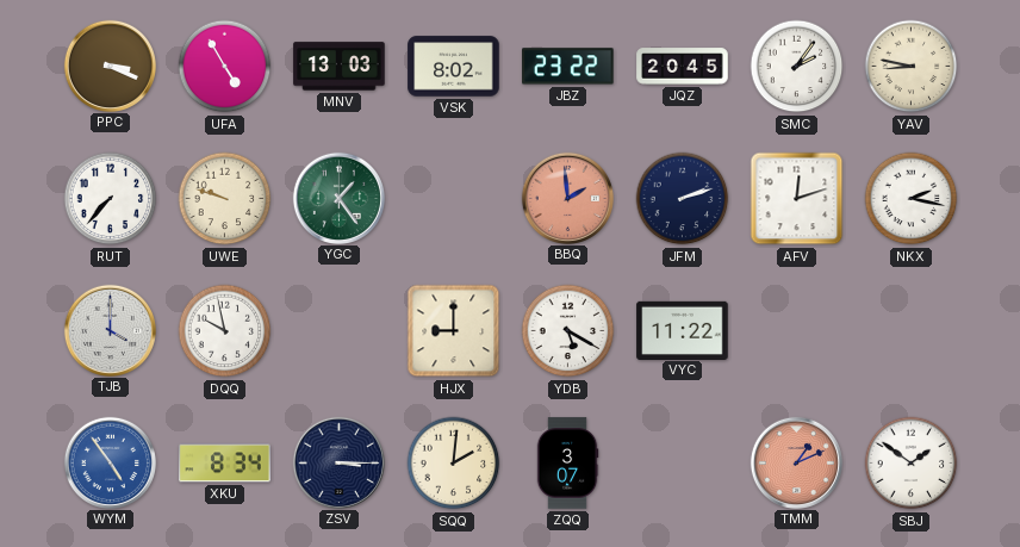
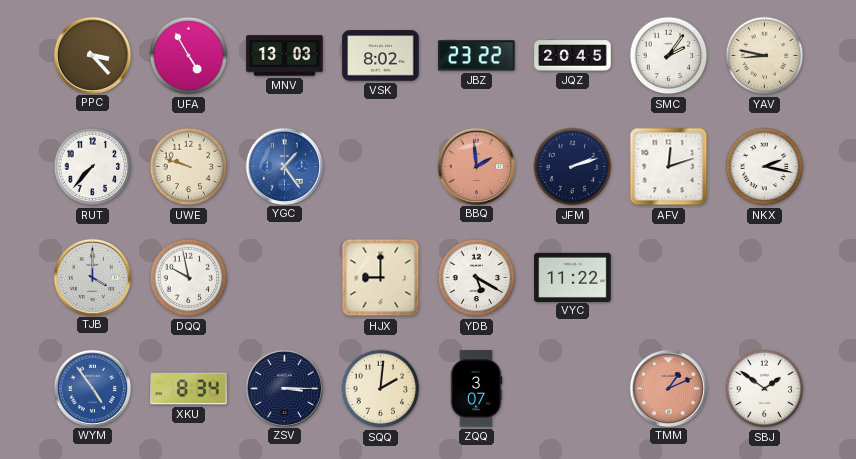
PPC: 3:19 -> 3:23
YGC dial: green -> blue
